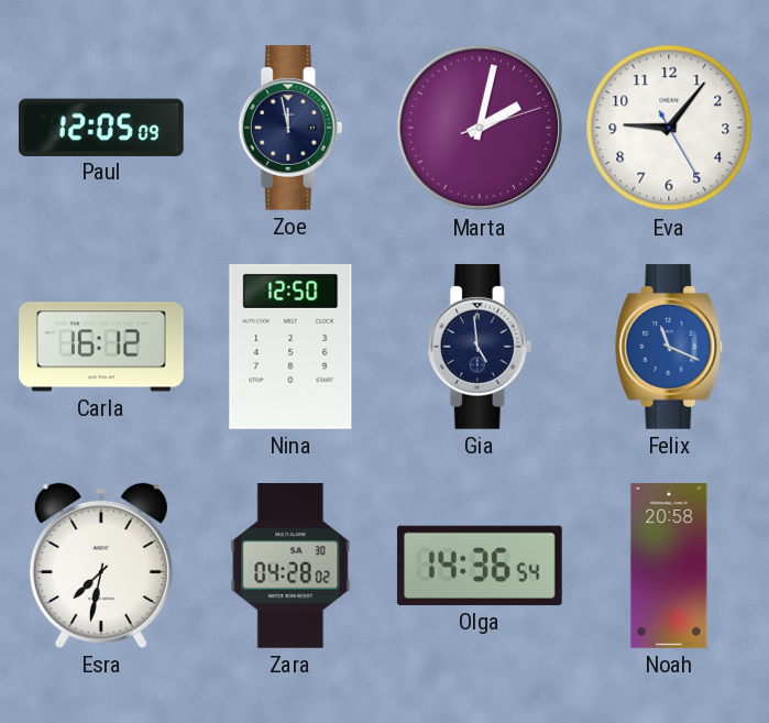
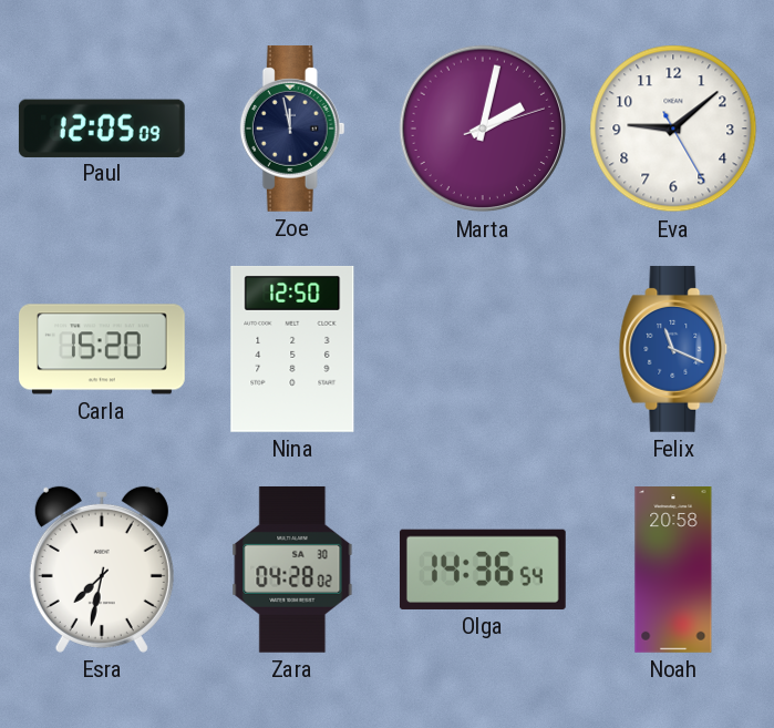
Eva: 9:06 -> 9:08
Carla: 16:12 -> 15:20
Gia: 4:59 -> none
